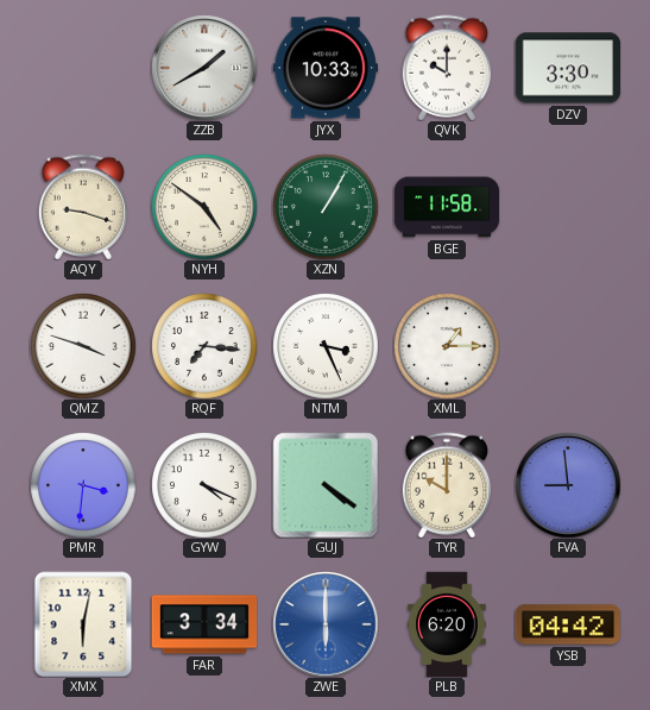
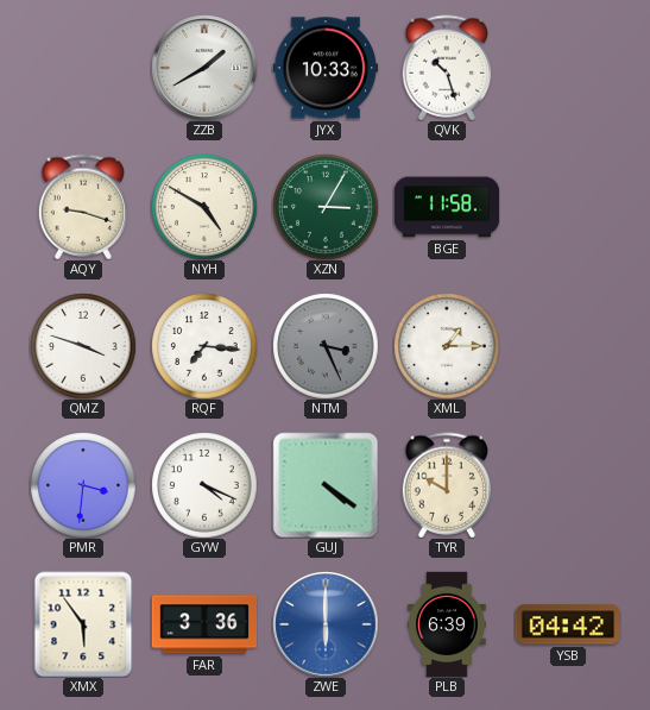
QVK: 10:00 -> 10:27
DZV: 3:30 -> none
NYH: 4:51 -> 4:50
XZN: 1:05 -> 3:05
NTM dial: white -> grey
FVA: 8:59 -> none
XMX: 6:02 -> 5:54
FAR: 3:34 -> 3:36
PLB: 6:20 -> 6:39
